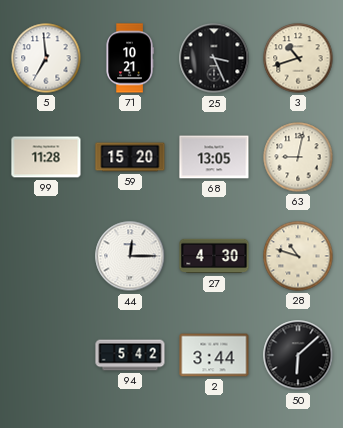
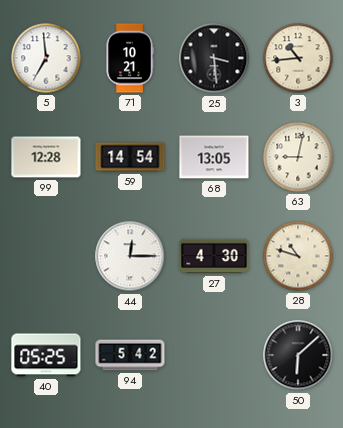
25: 3:26 -> 3:29
3: 10:42 -> 10:44
99: 11:28 -> 12:28
59: 15:20 -> 14:54
40: none -> 05:25
2: 3:44 -> none
